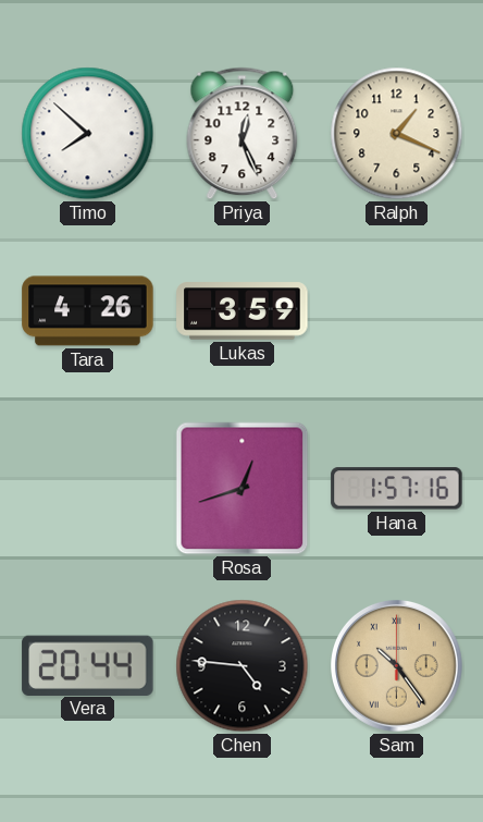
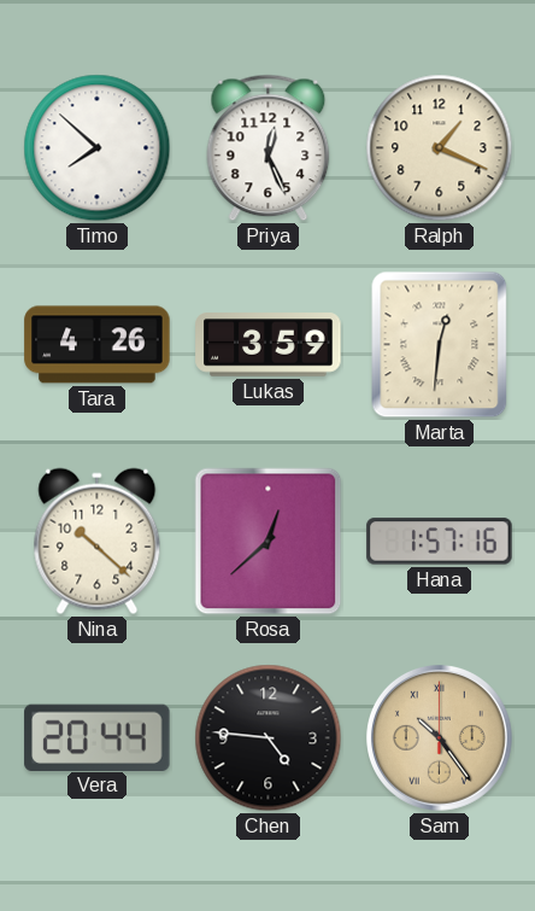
Marta: none -> 12:31
Nina: none -> 10:22
Rosa: 12:42 -> 12:38
